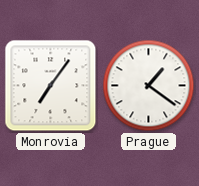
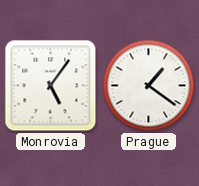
Monrovia: 7:06 -> 5:06
